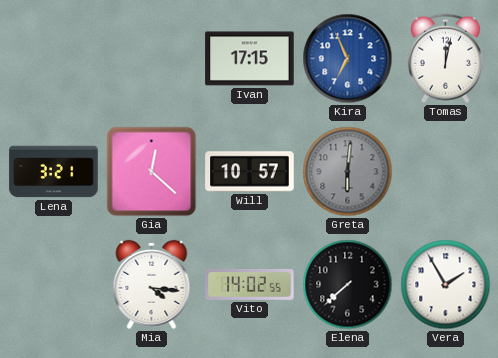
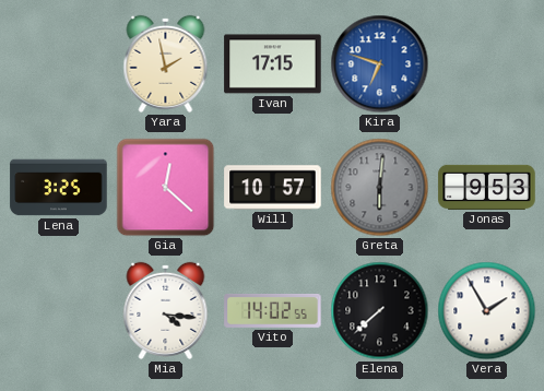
Yara: none -> 1:58
Kira: 6:56 -> 6:48
Tomas: 12:02 -> none
Lena: 3:21 -> 3:25
Jonas: none -> 9:53
